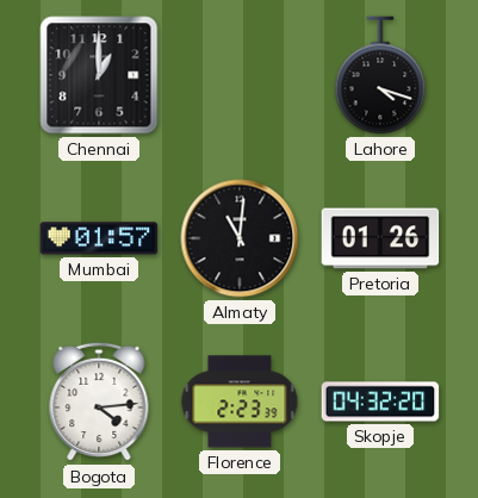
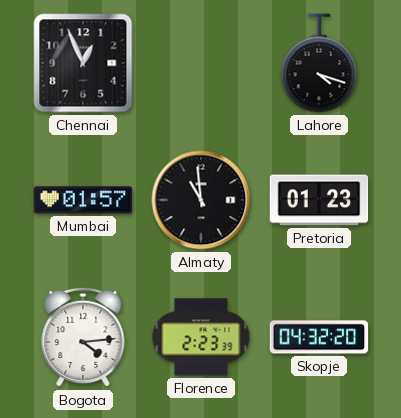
Chennai: 1:00 -> 12:56
Almaty: 11:01 -> 10:59
Pretoria: 01:26 -> 01:23
